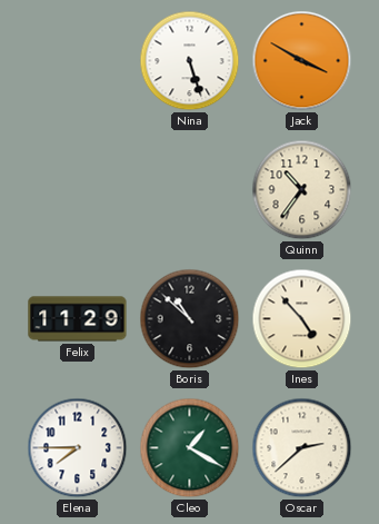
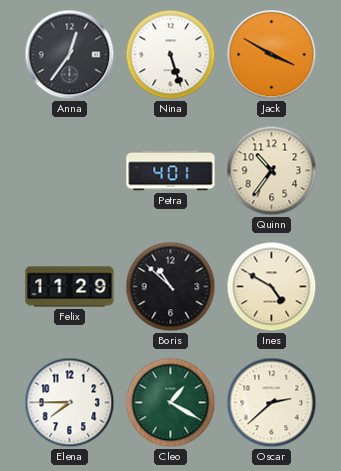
Anna: none -> 12:36
Petra: none -> 4:01
Ines: 4:53 -> 4:50
